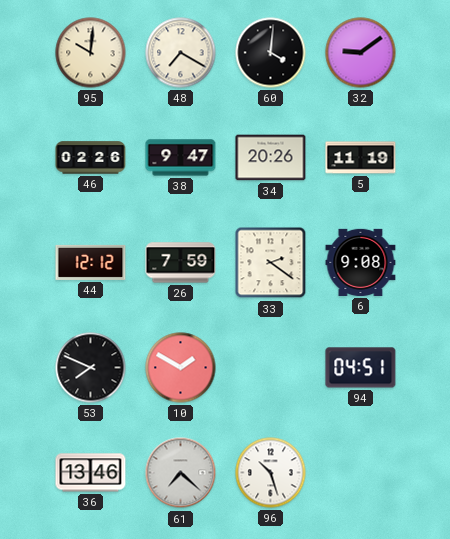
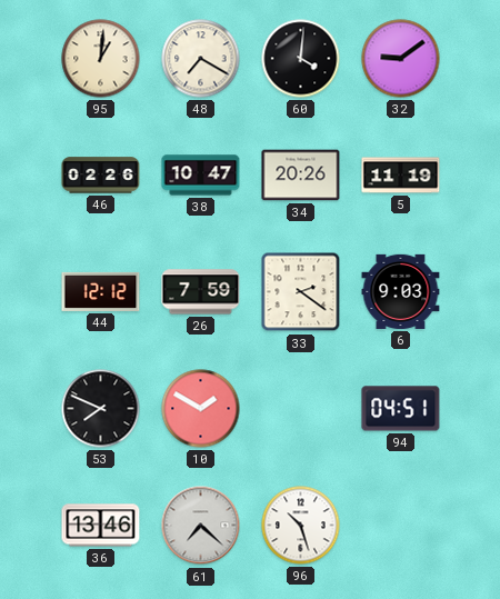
95: 10:01 -> 1:01
38: 9:47 -> 10:47
6: 9:08 -> 9:03
